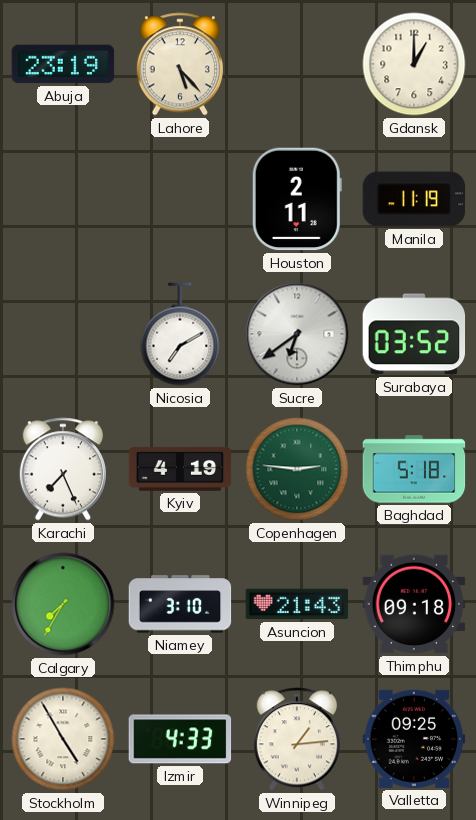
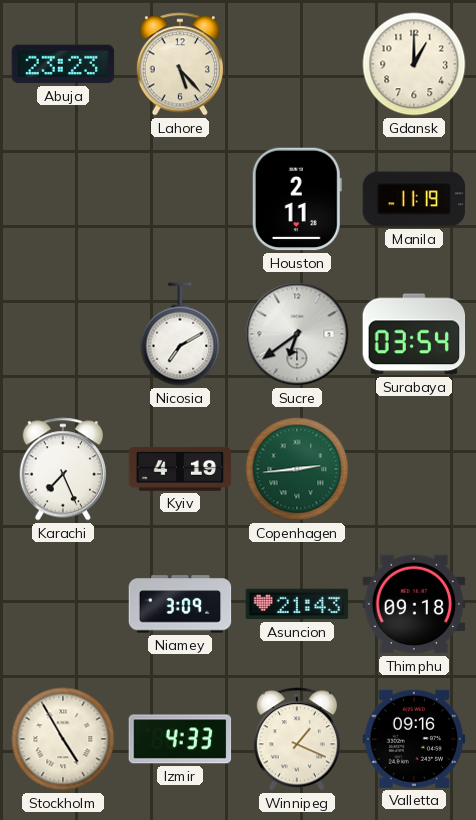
Abuja: 23:19 -> 23:23
Surabaya: 03:52 -> 03:54
Copenhagen: 2:46 -> 2:44
Baghdad: 5:18 -> none
Calgary: 7:35 -> none
Niamey: 3:10 -> 3:09
Winnipeg: 1:14 -> 1:19
Valletta: 09:25 -> 09:16
